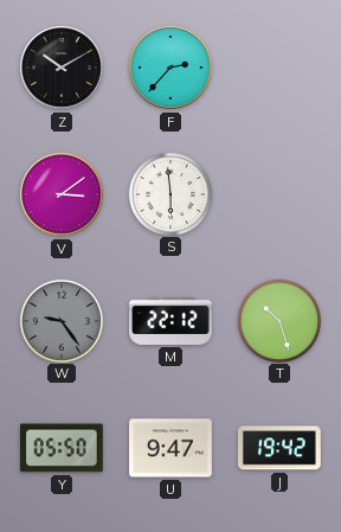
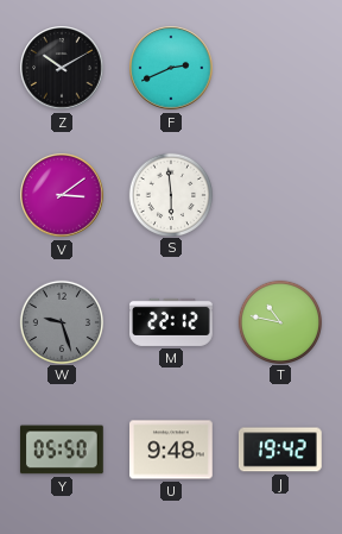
F: 2:37 -> 2:41
W: 9:24 -> 9:27
T: 10:27 -> 10:47
U: 9:47 -> 9:48
